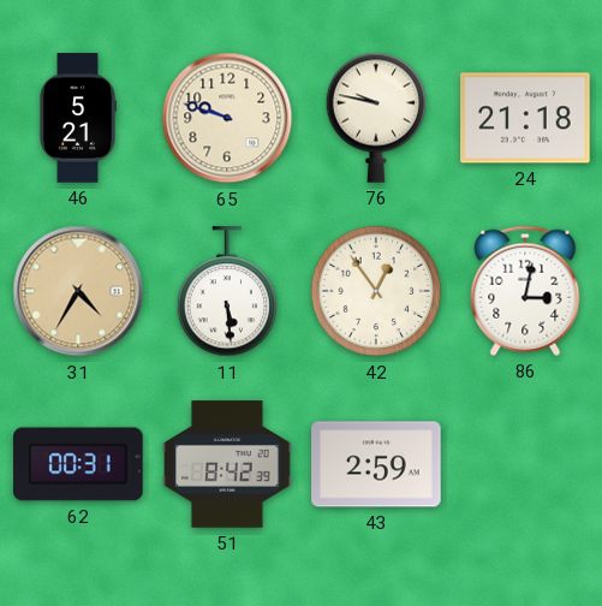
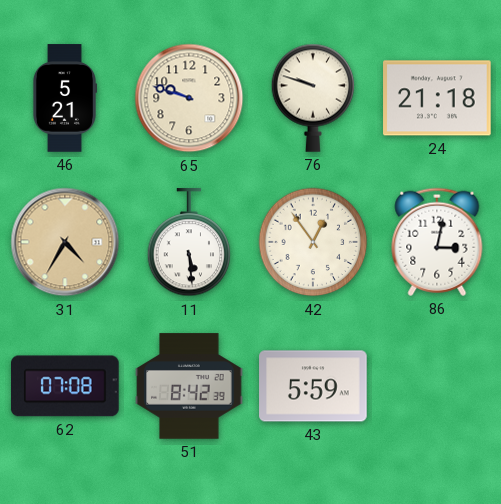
76: 9:47 -> 9:48
62: 00:31 -> 07:08
43: 2:59 -> 5:59
